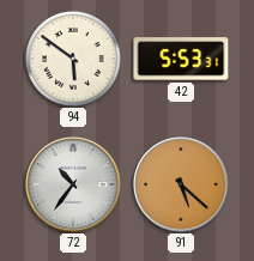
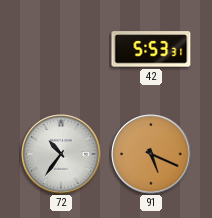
94: 5:51 -> none
91: 5:22 -> 5:19
